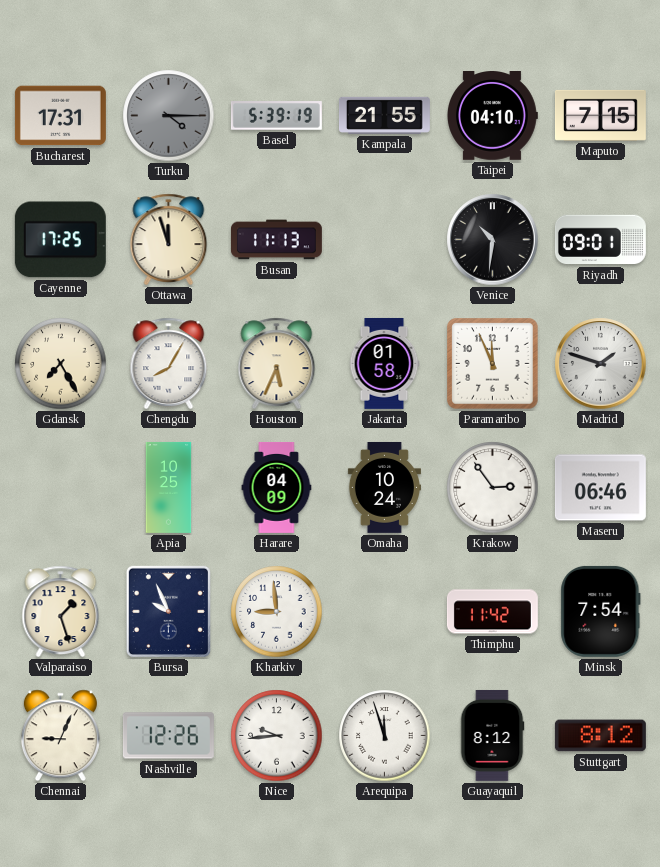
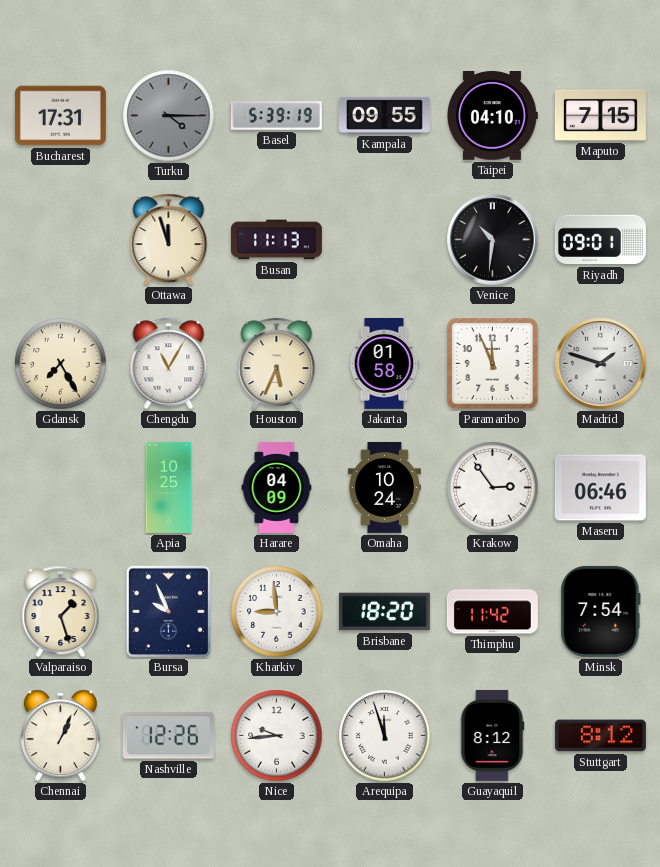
Kampala: 21:55 -> 09:55
Cayenne: 17:25 -> none
Chengdu: 8:05 -> 11:05
Brisbane: none -> 18:20
Chennai: 9:04 -> 1:04
